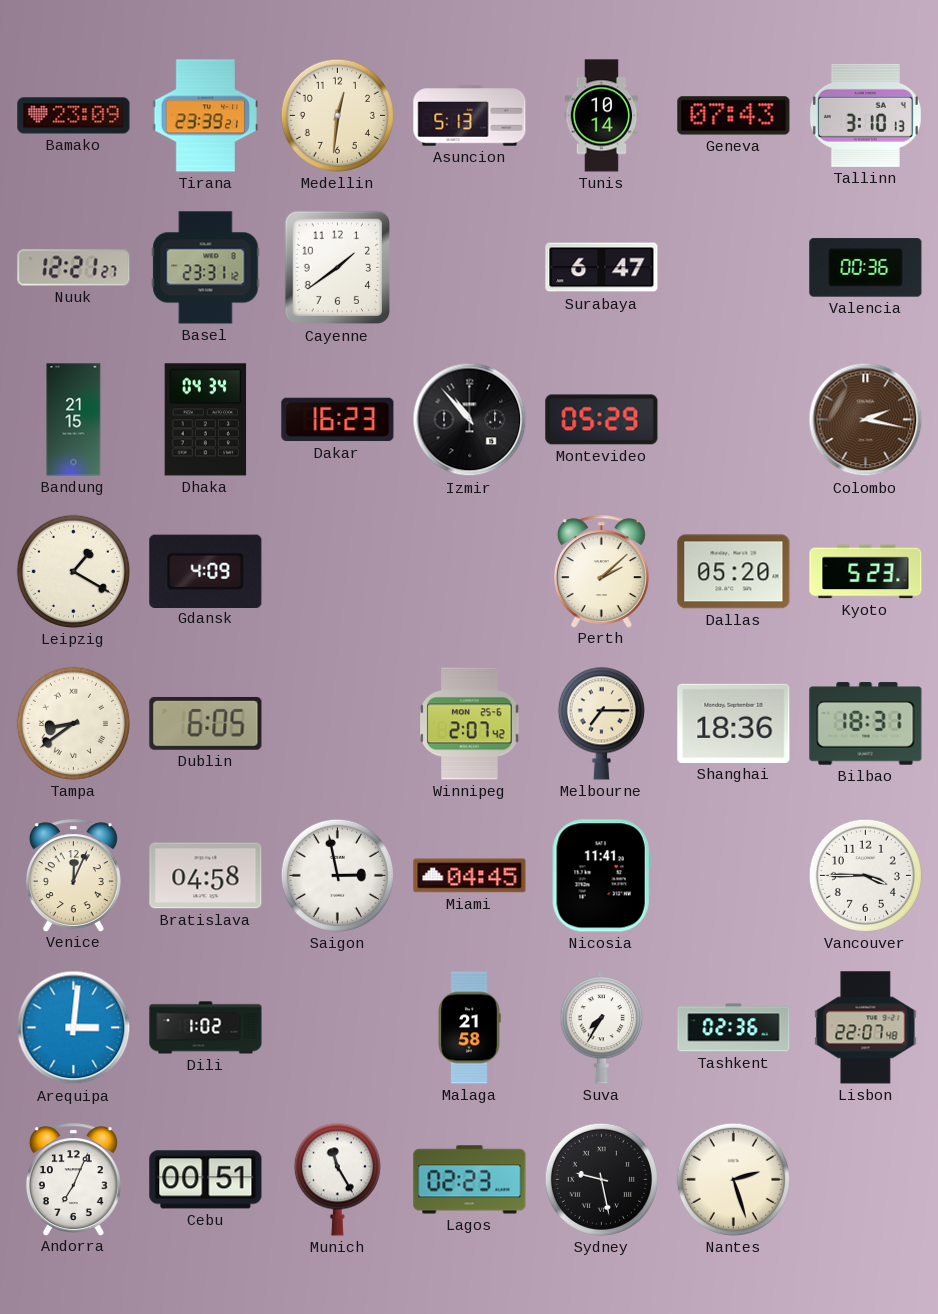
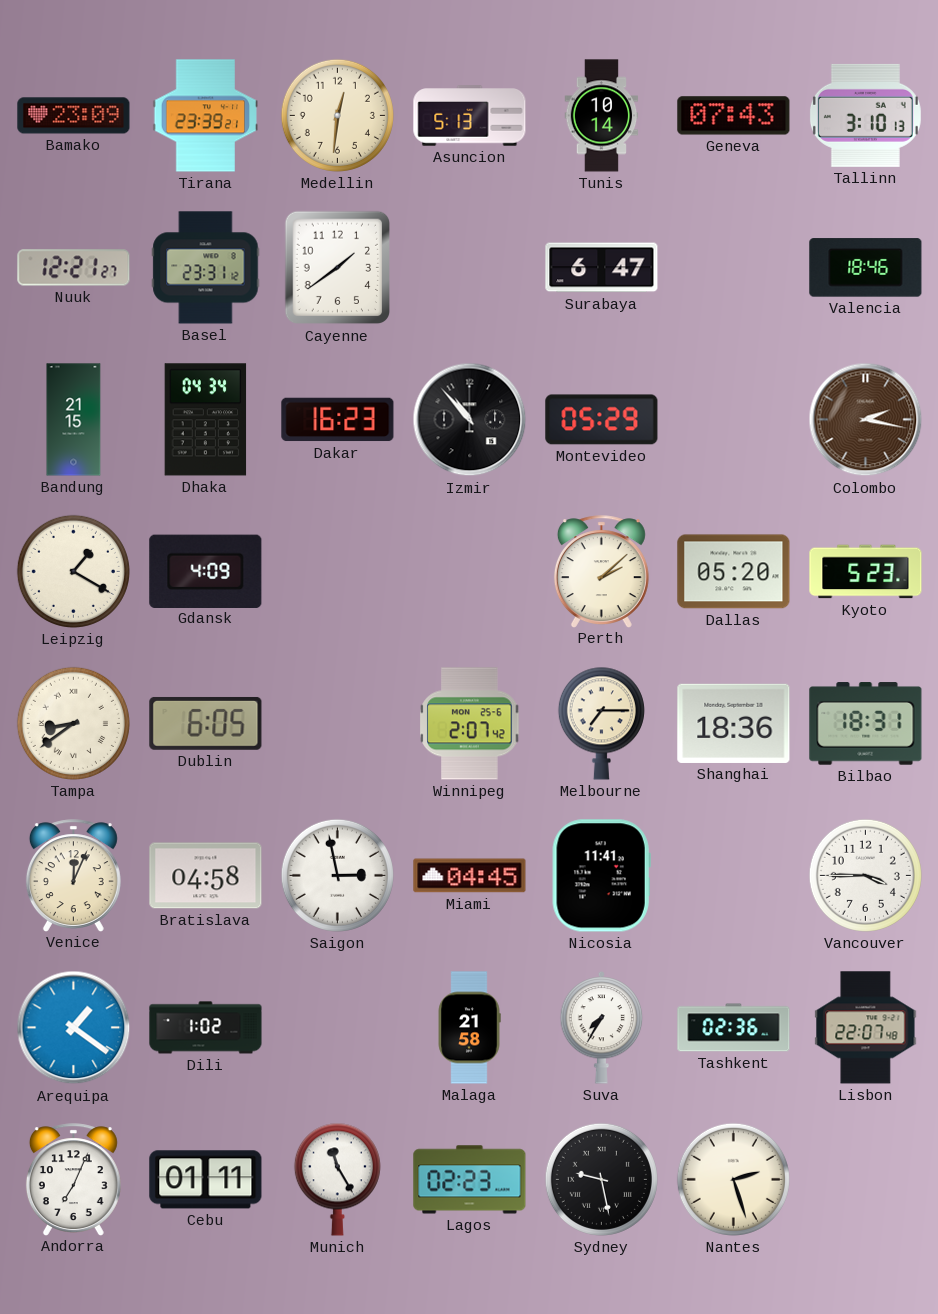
Valencia: 00:36 -> 18:46
Arequipa: 3:01 -> 1:21
Cebu: 00:51 -> 01:11
